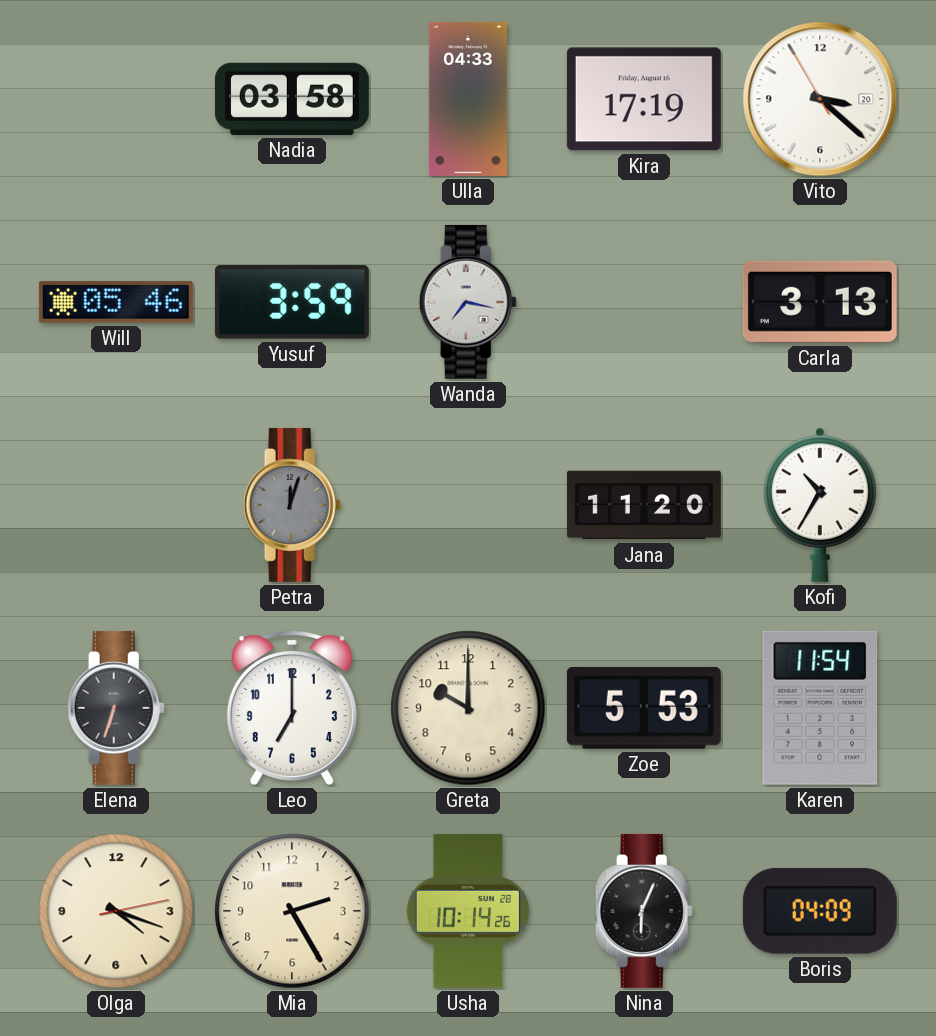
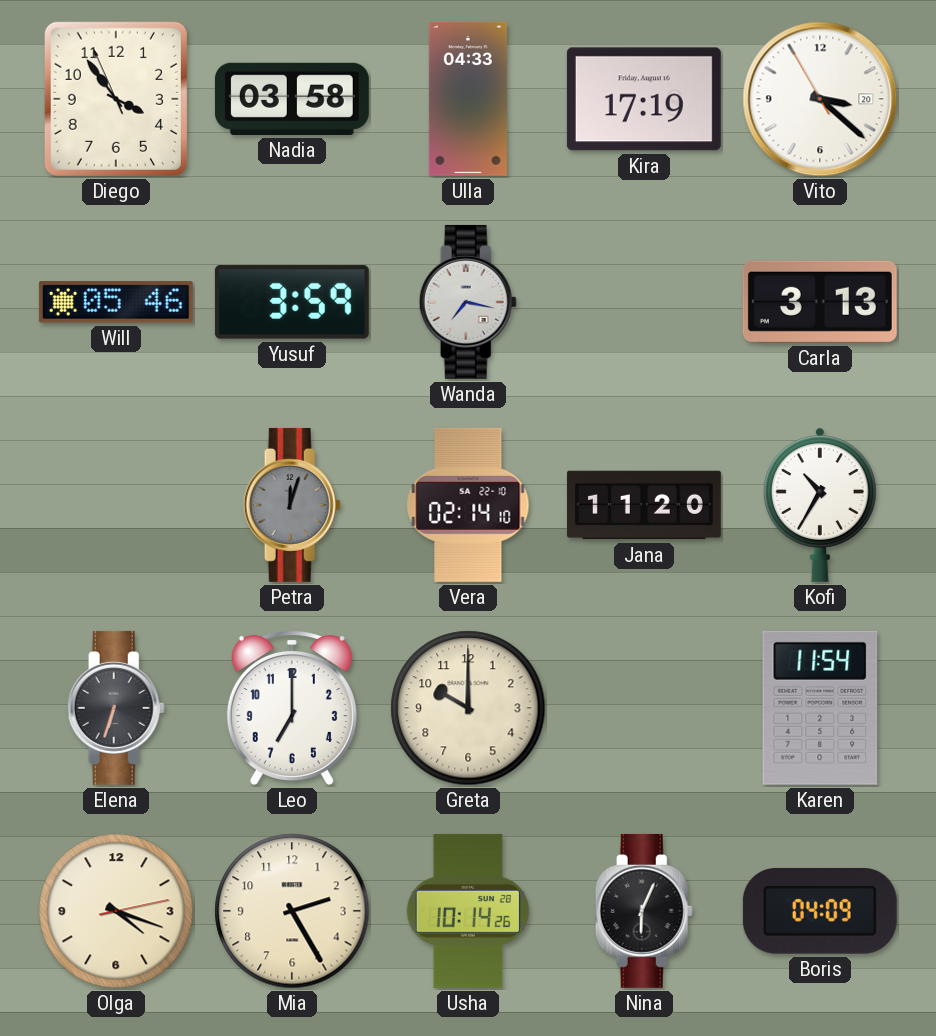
Diego: none -> 3:53
Vera: none -> 02:14
Zoe: 5:53 -> none
